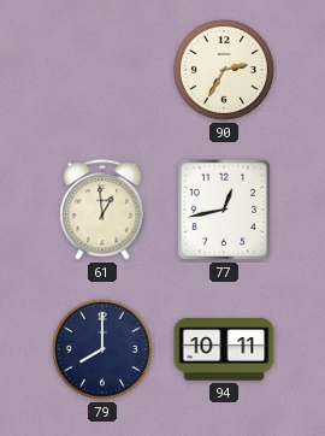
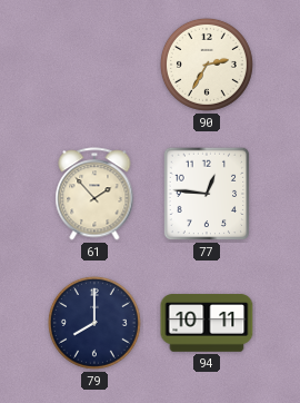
61: 12:59 -> 1:53
77: 12:43 -> 12:46
